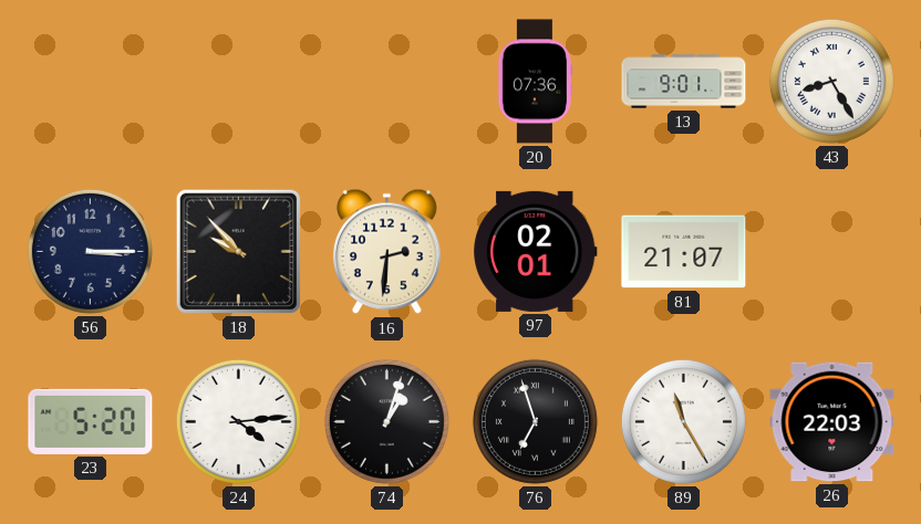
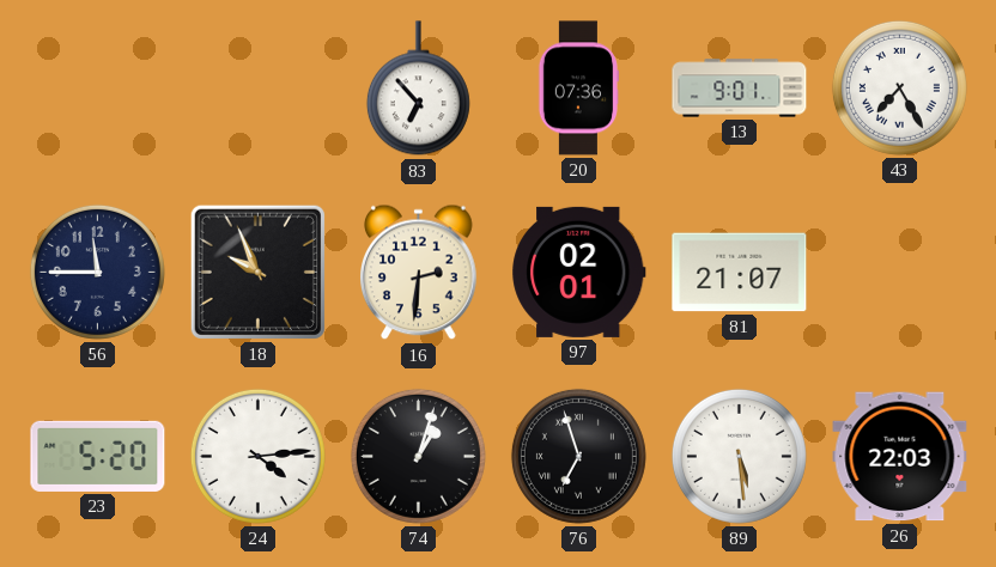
83: none -> 6:53
43: 8:25 -> 7:25
56: 3:15 -> 11:45
18: 9:53 -> 9:56
89: 11:25 -> 5:29
